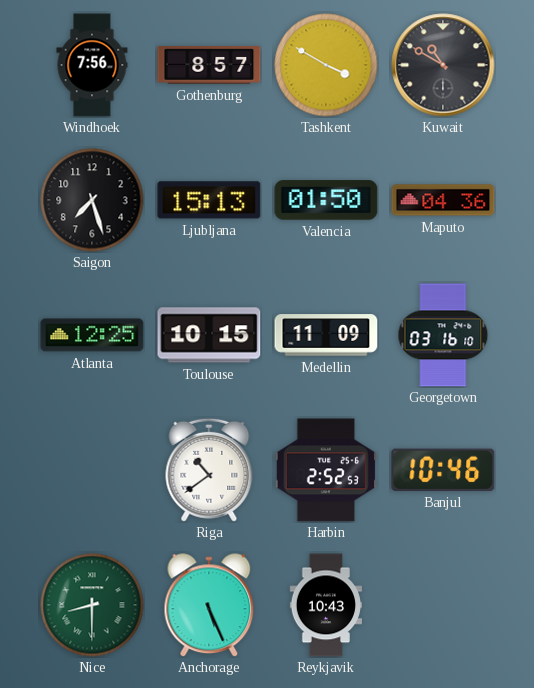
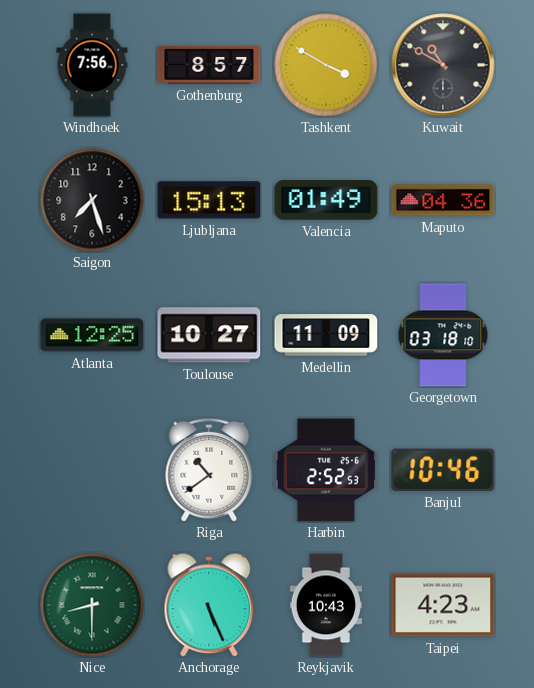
Valencia: 01:50 -> 01:49
Toulouse: 10:15 -> 10:27
Georgetown: 03:16 -> 03:18
Taipei: none -> 4:23
